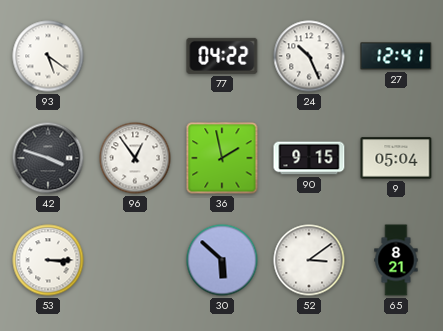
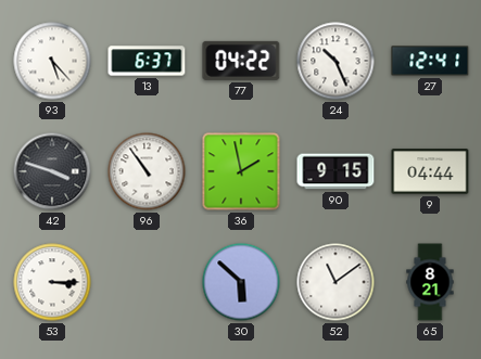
93: 5:21 -> 5:23
13: none -> 6:37
96: 12:54 -> 10:54
9: 05:04 -> 04:44
52: 3:09 -> 11:09
